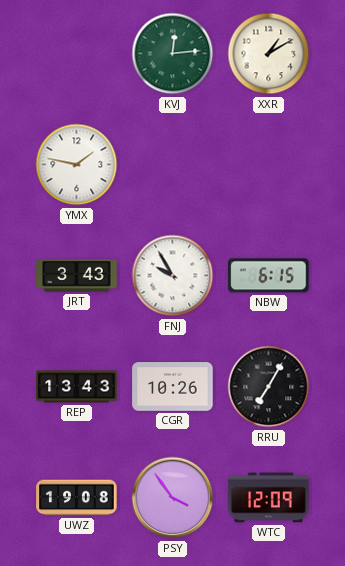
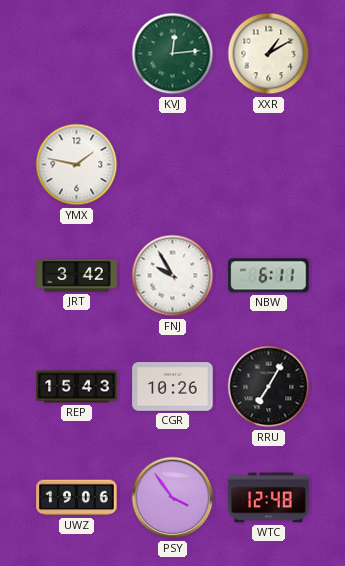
JRT: 3:43 -> 3:42
NBW: 6:15 -> 6:11
REP: 13:43 -> 15:43
UWZ: 19:08 -> 19:06
WTC: 12:09 -> 12:48
